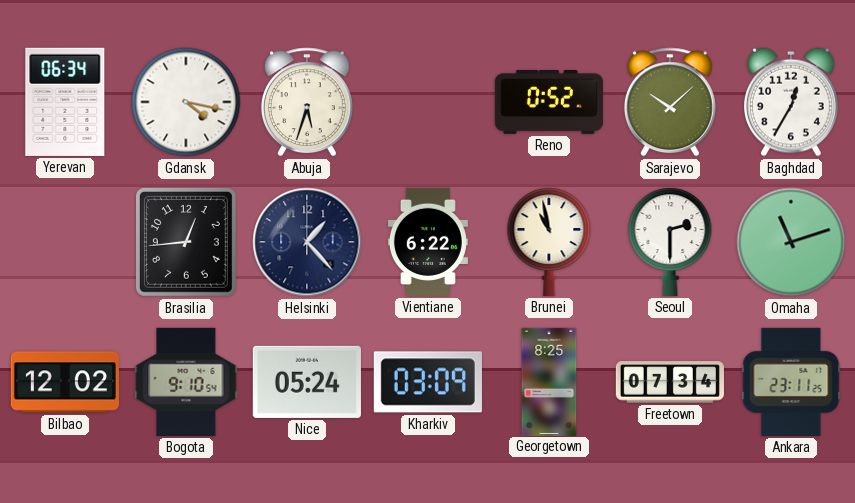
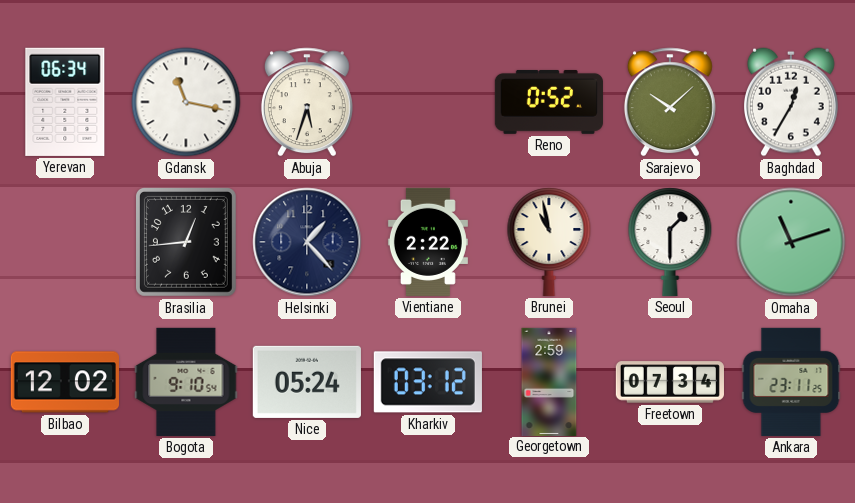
Gdansk: 4:17 -> 11:17
Vientiane: 6:22 -> 2:22
Seoul: 2:30 -> 1:30
Kharkiv: 03:09 -> 03:12
Georgetown: 8:25 -> 2:59
